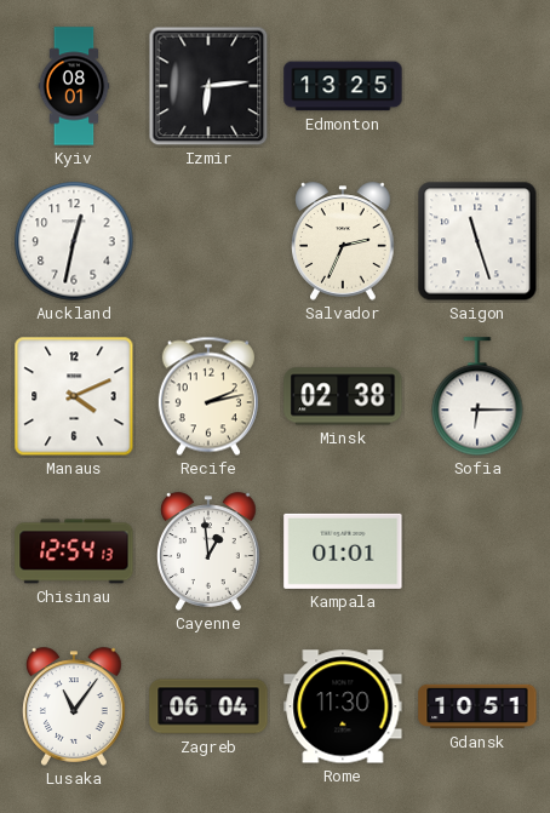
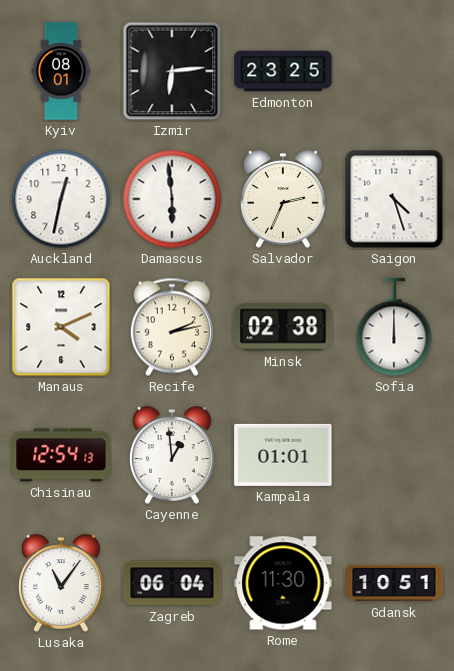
Edmonton: 13:25 -> 23:25
Damascus: none -> 5:59
Saigon: 11:27 -> 4:27
Sofia: 6:15 -> 12:00
